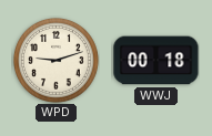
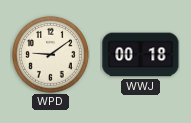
WPD: 9:12 -> 9:09
